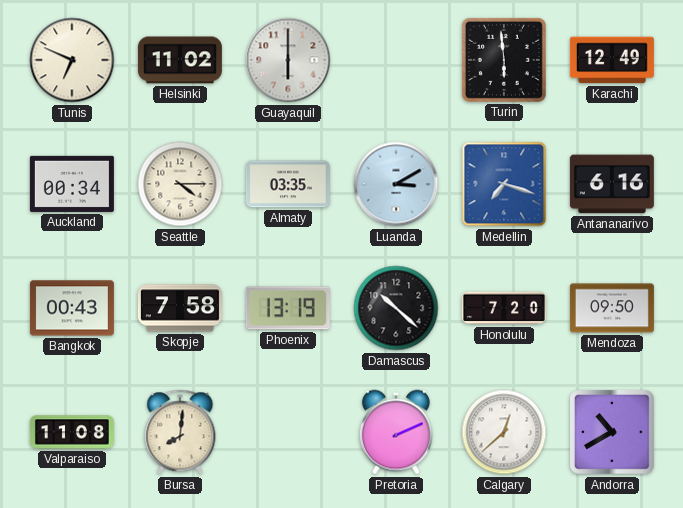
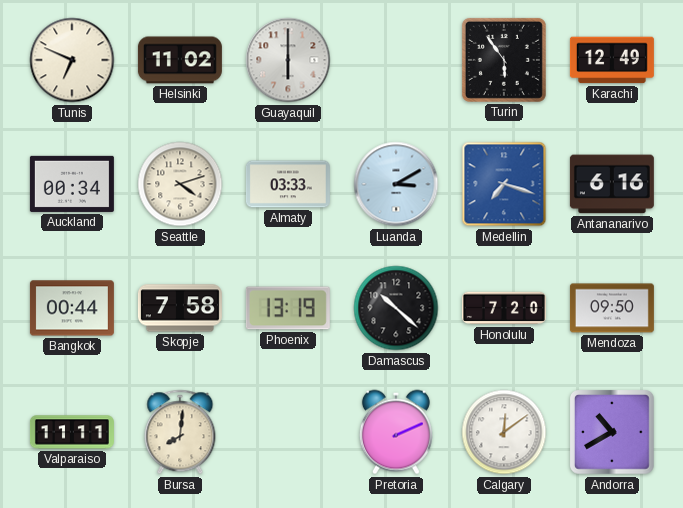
Turin: 5:59 -> 5:54
Seattle: 4:15 -> 4:12
Almaty: 03:35 -> 03:33
Bangkok: 00:43 -> 00:44
Valparaiso: 11:08 -> 11:11
Calgary: 12:38 -> 12:09
